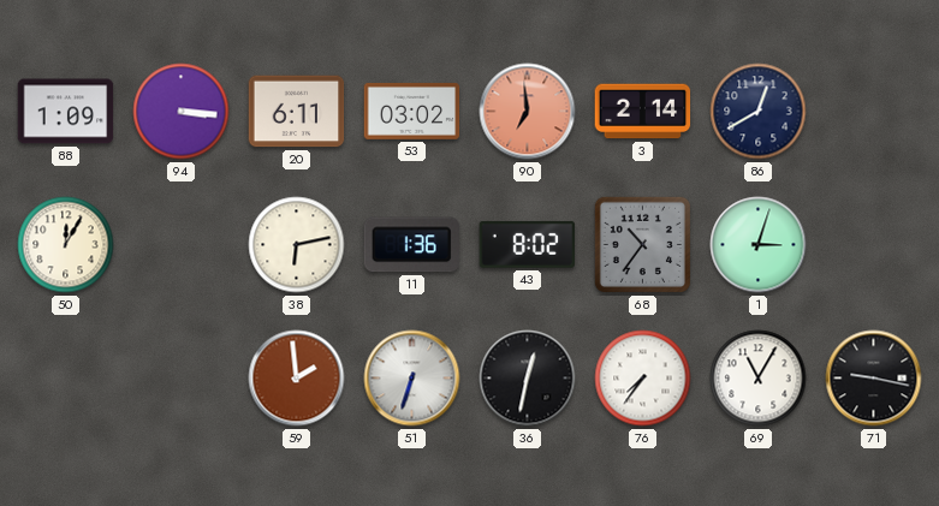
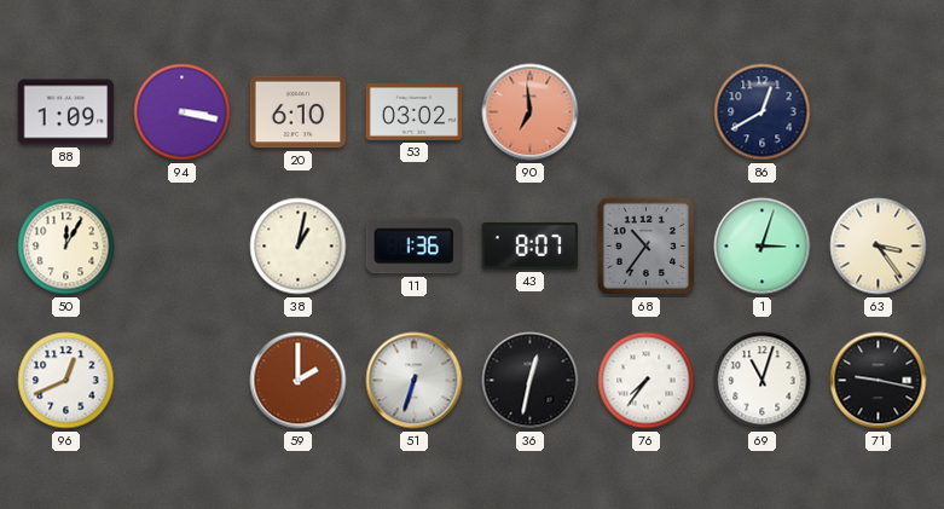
94: 3:16 -> 3:17
20: 6:11 -> 6:10
3: 2:14 -> none
38: 6:13 -> 1:02
43: 8:02 -> 8:07
63: none -> 3:24
96: none -> 12:41
59: 1:59 -> 2:00
69: 11:05 -> 11:03
